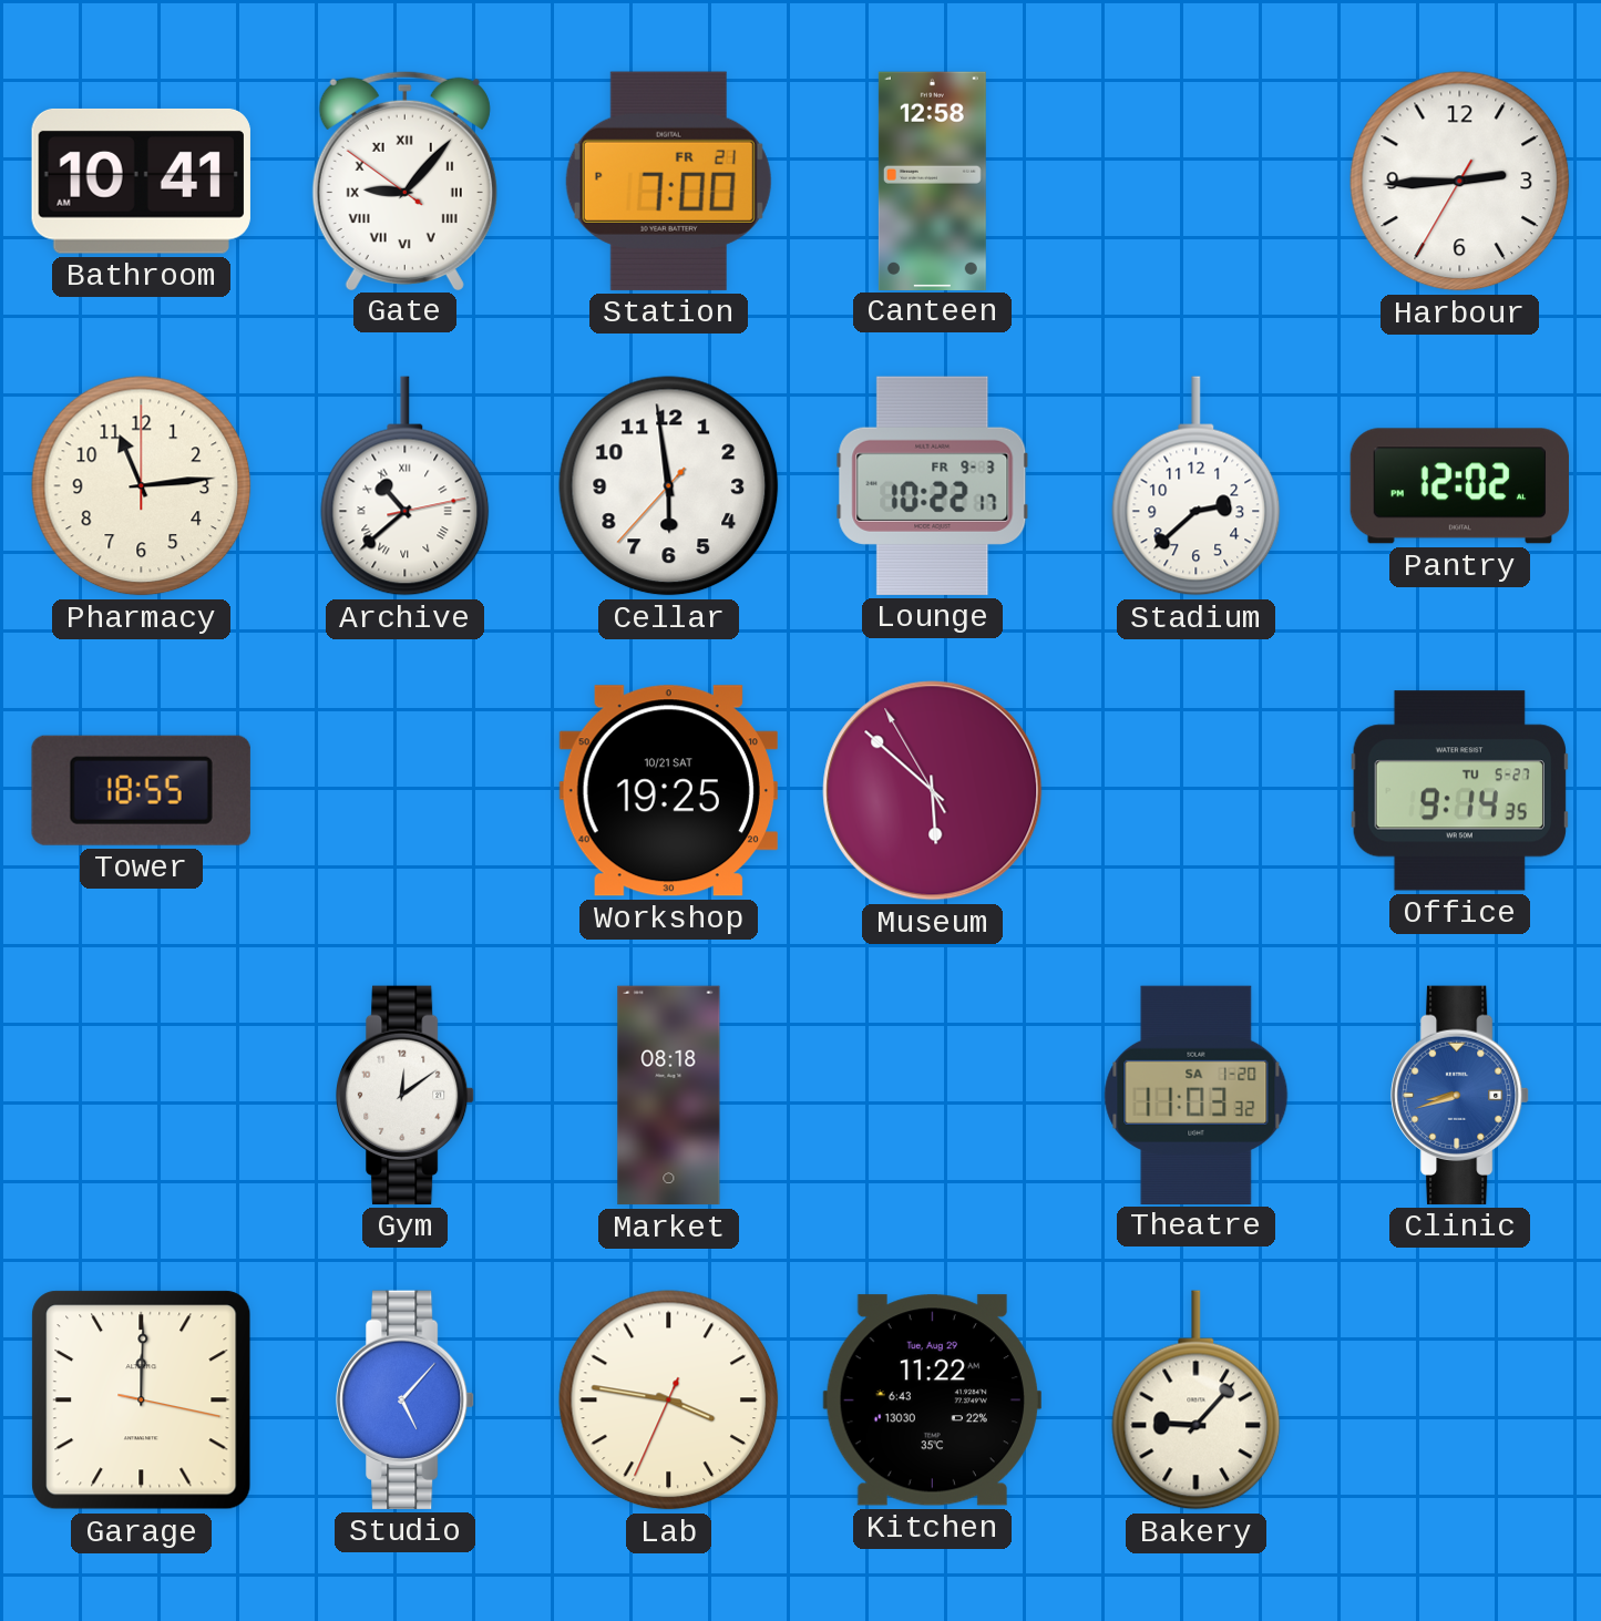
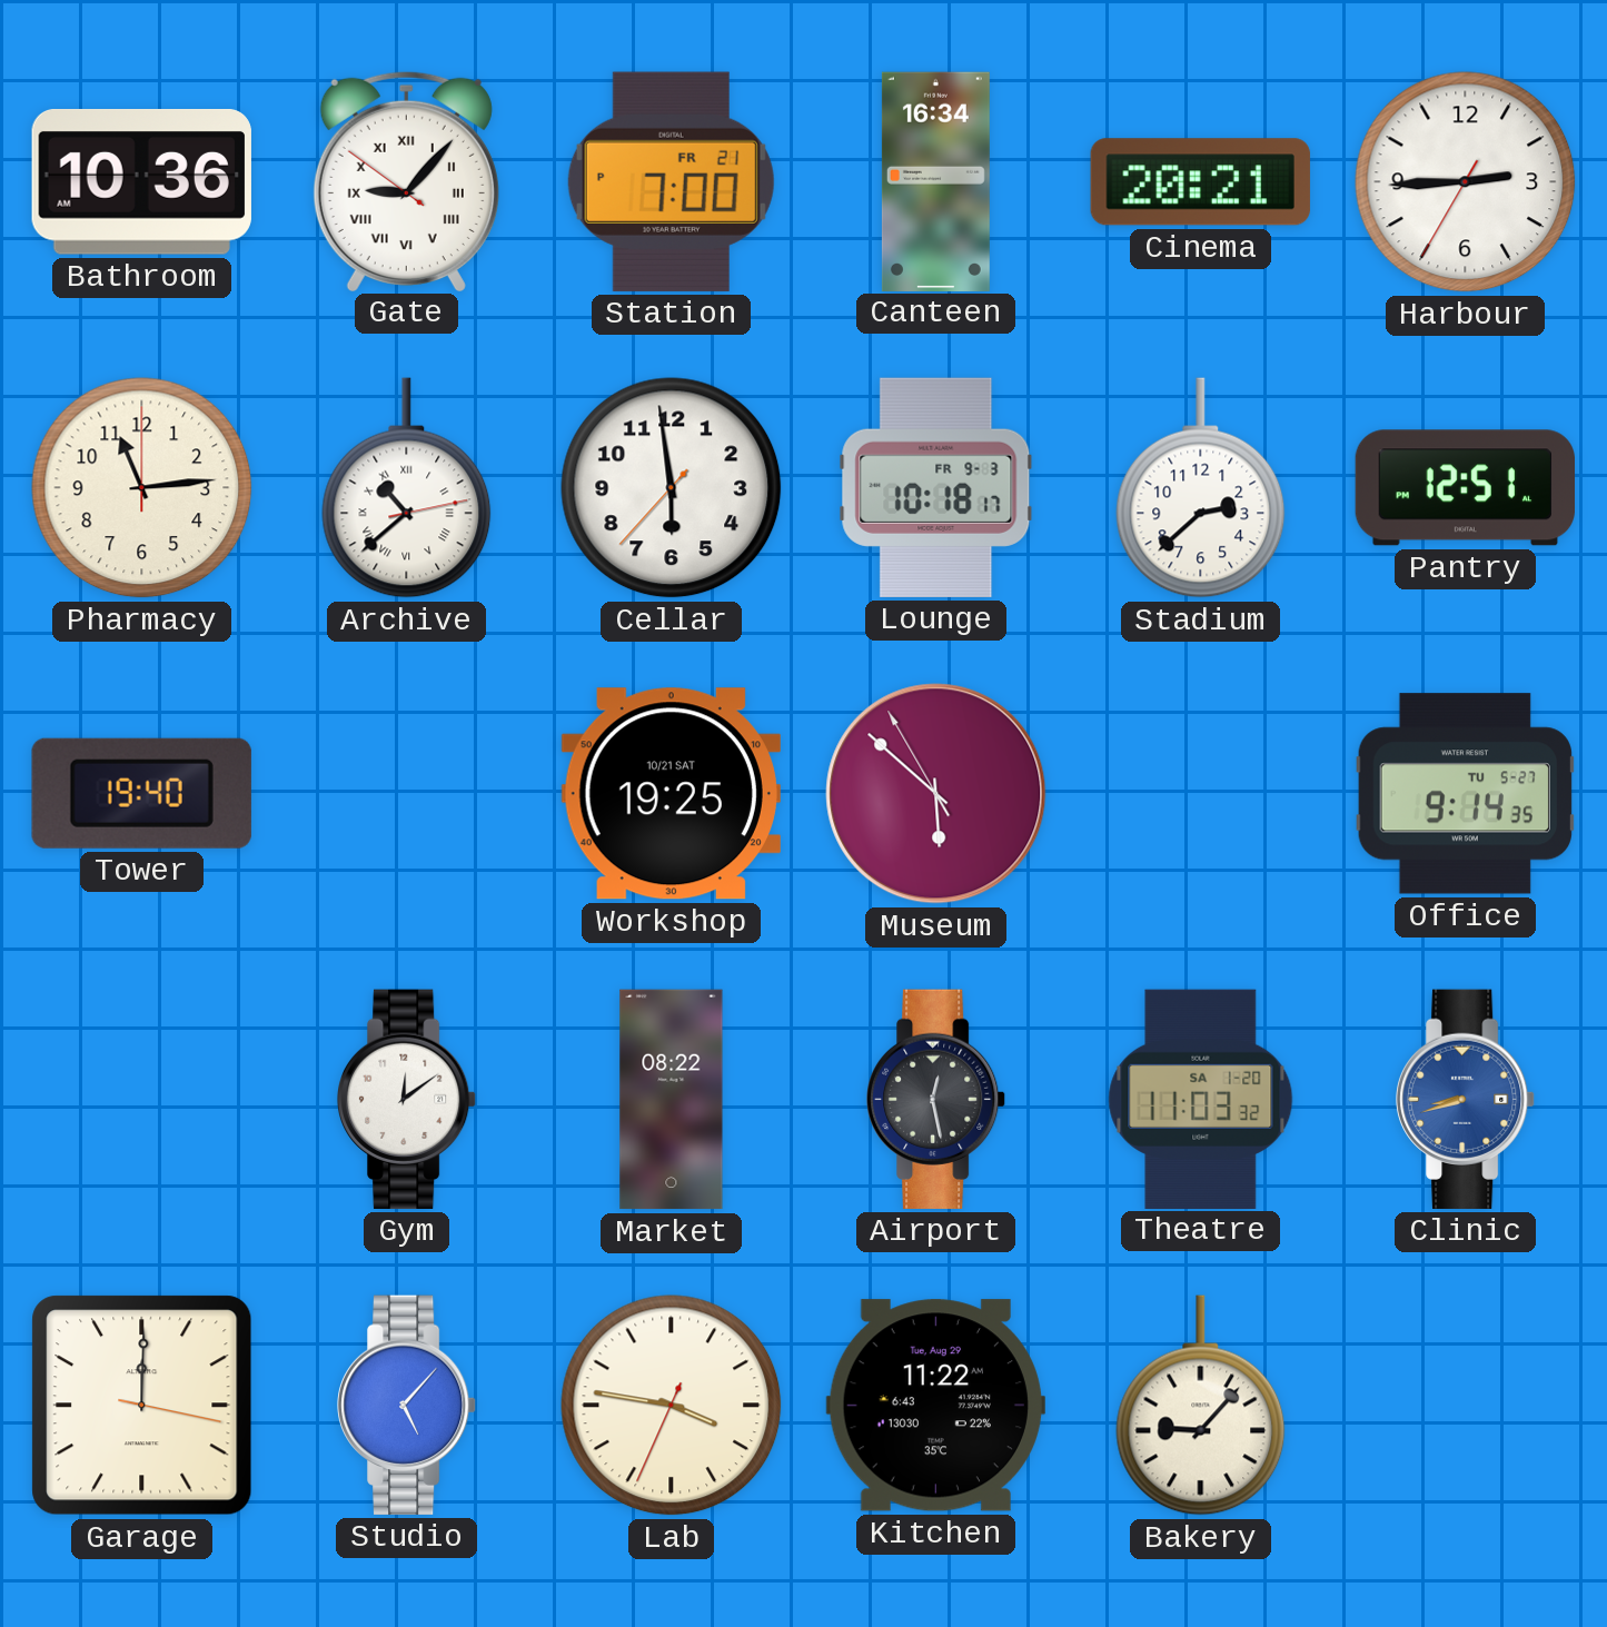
Bathroom: 10:41 -> 10:36
Canteen: 12:58 -> 16:34
Cinema: none -> 20:21
Lounge: 10:22 -> 10:18
Pantry: 12:02 -> 12:51
Tower: 18:55 -> 19:40
Market: 08:18 -> 08:22
Airport: none -> 12:28
